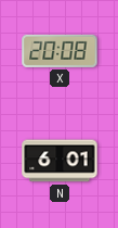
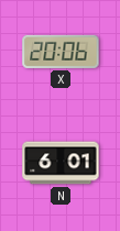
X: 20:08 -> 20:06
